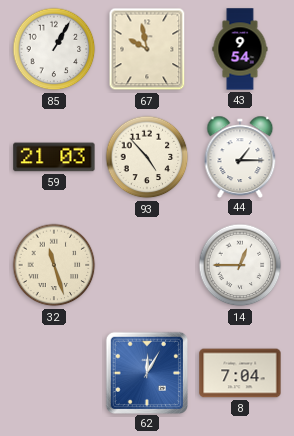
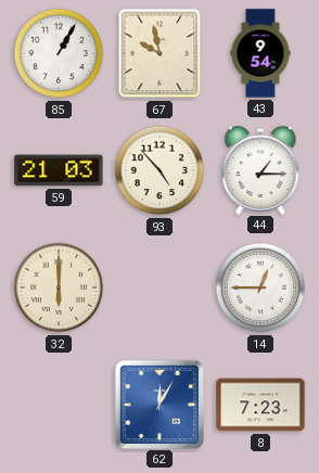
32: 11:27 -> 6:00
8: 7:04 -> 7:23
